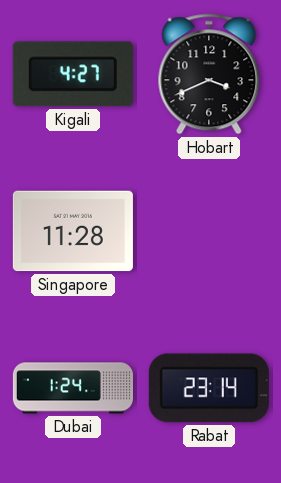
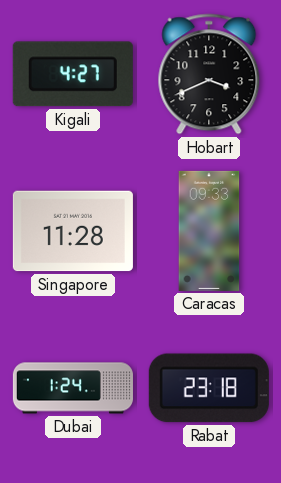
Caracas: none -> 09:33
Rabat: 23:14 -> 23:18
